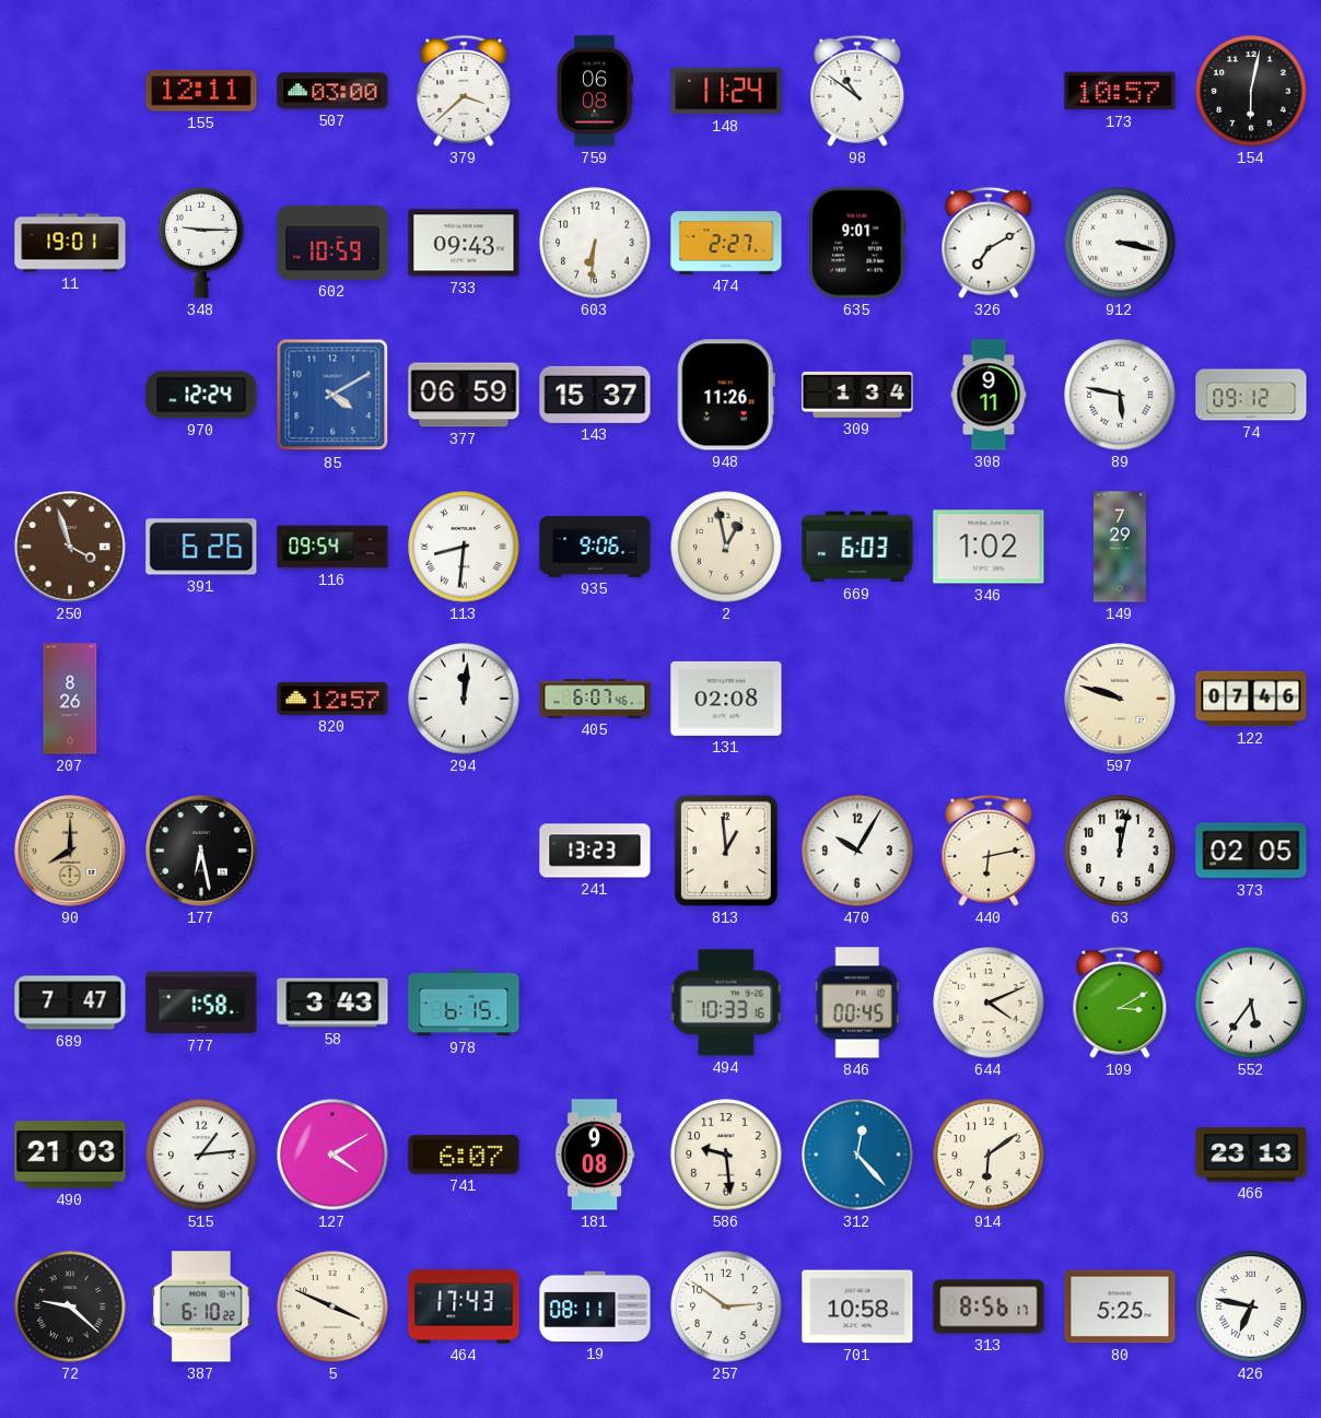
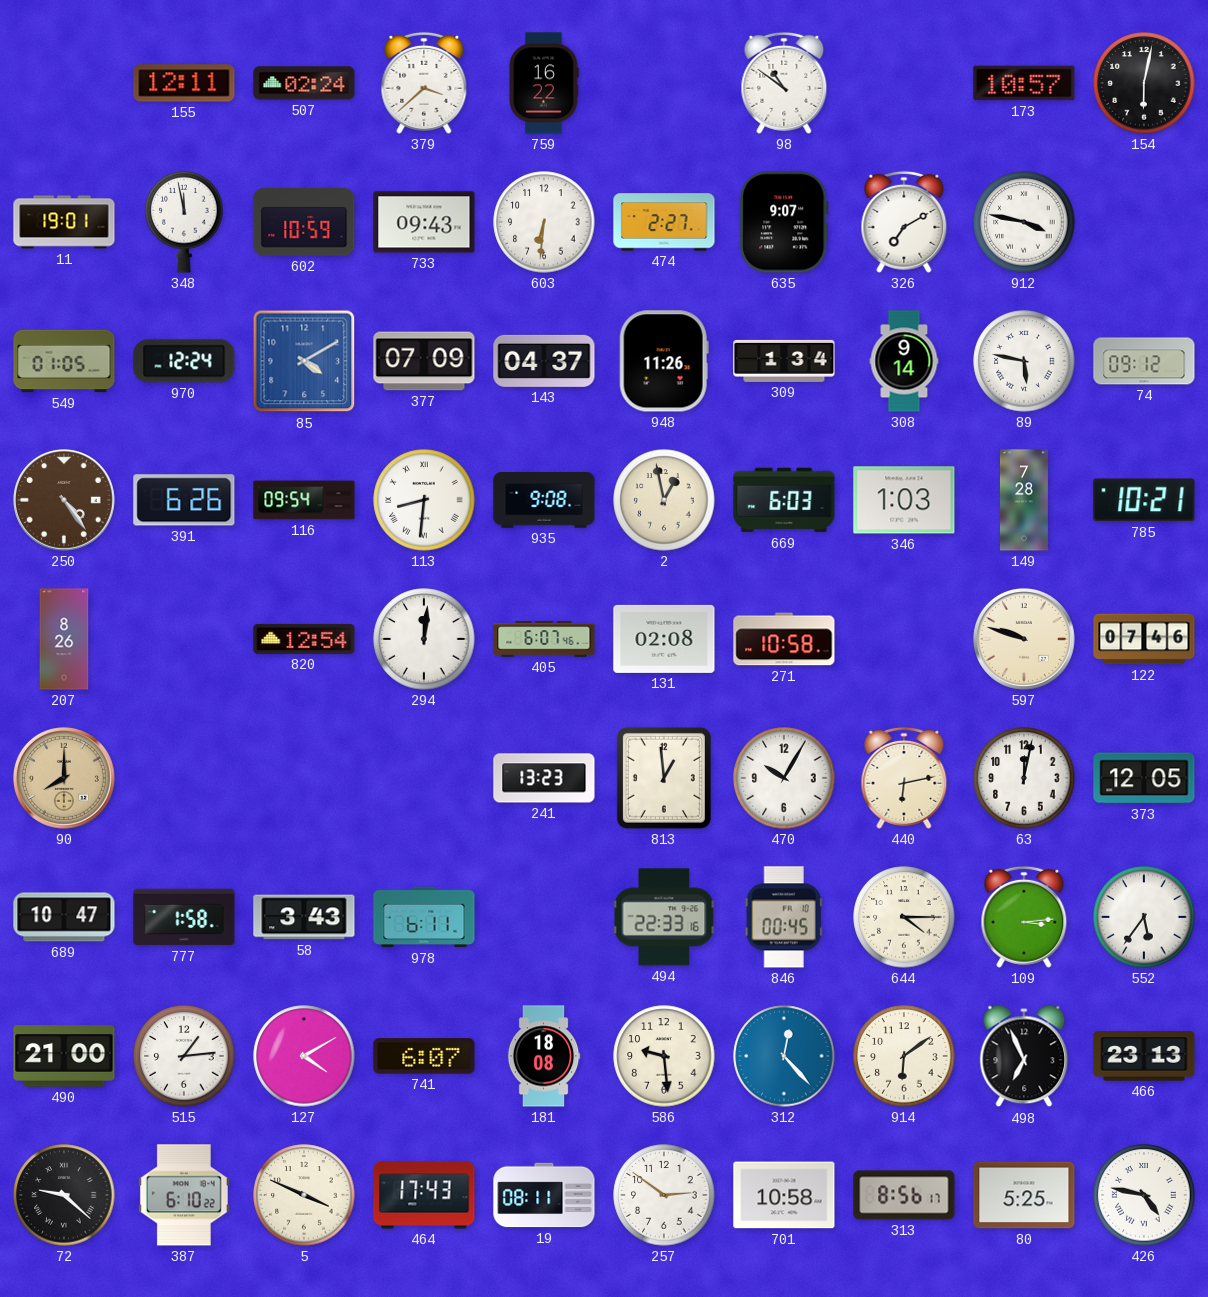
507: 03:00 -> 02:24
759: 06:08 -> 16:22
148: 11:24 -> none
348: 9:15 -> 11:58
635: 9:01 -> 9:07
912: 3:17 -> 3:47
549: none -> 01:05
377: 06:59 -> 07:09
143: 15:37 -> 04:37
308: 9:11 -> 9:14
250: 3:57 -> 4:24
935: 9:06 -> 9:08
346: 1:02 -> 1:03
149: 7:29 -> 7:28
785: none -> 10:21
820: 12:57 -> 12:54
271: none -> 10:58
177: 6:28 -> none
373: 02:05 -> 12:05
689: 7:47 -> 10:47
978: 6:15 -> 6:11
494: 10:33 -> 22:33
644: 4:11 -> 4:15
109: 3:10 -> 3:14
490: 21:03 -> 21:00
181: 9:08 -> 18:08
498: none -> 6:56
426: 6:47 -> 4:47
